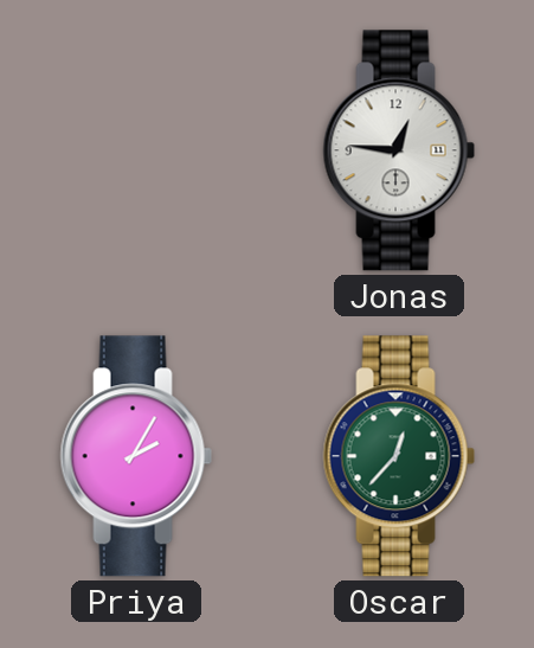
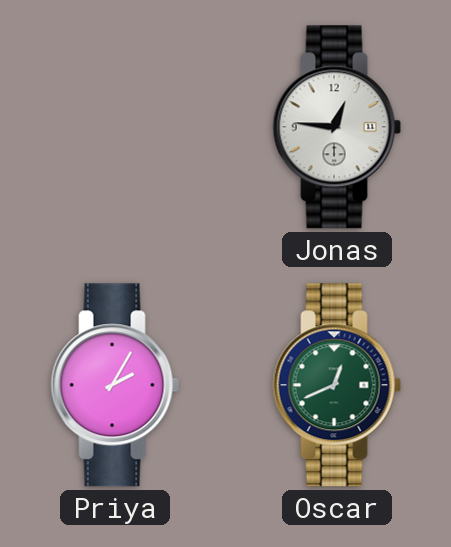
Oscar: 12:37 -> 12:41
